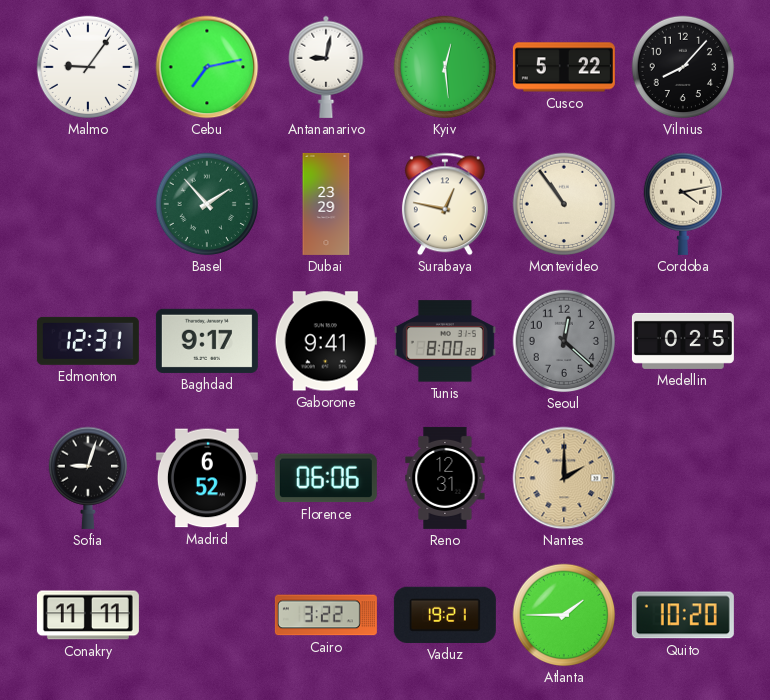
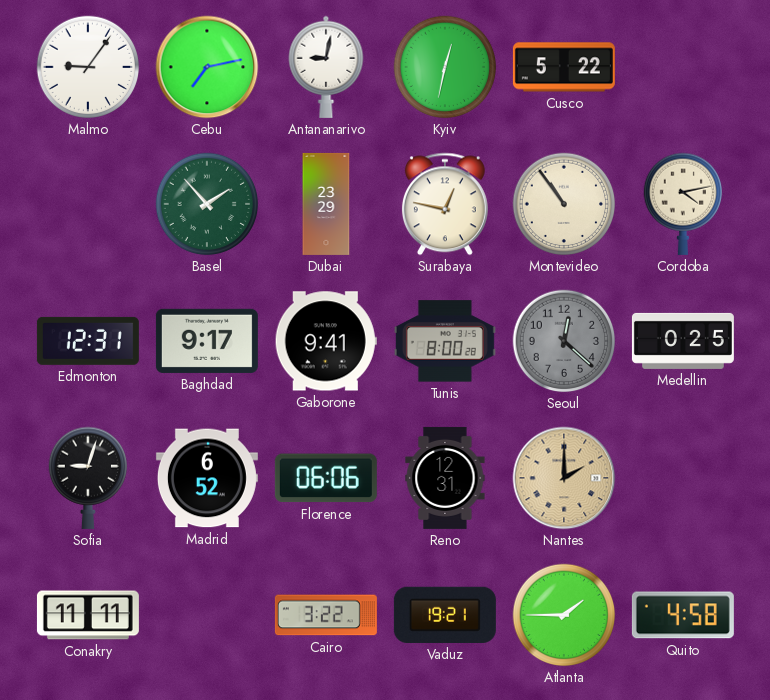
Kyiv: 12:29 -> 12:32
Vilnius: 8:07 -> none
Quito: 10:20 -> 4:58
